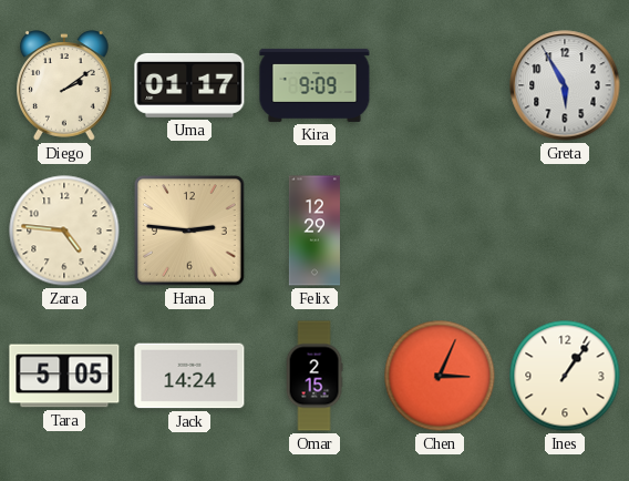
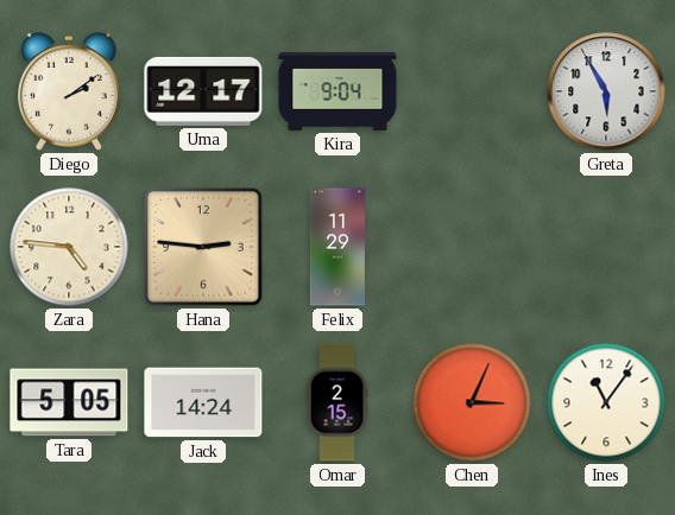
Uma: 01:17 -> 12:17
Kira: 9:09 -> 9:04
Felix: 12:29 -> 11:29
Ines: 1:06 -> 11:06
